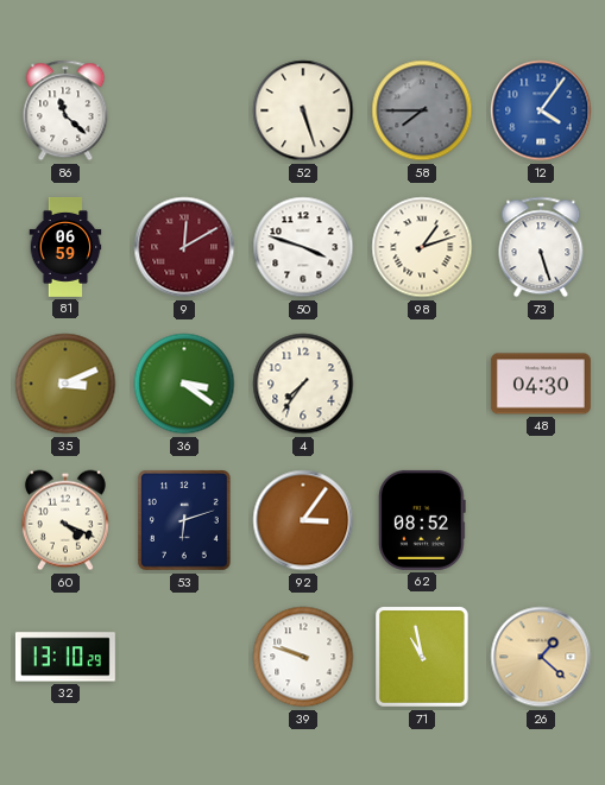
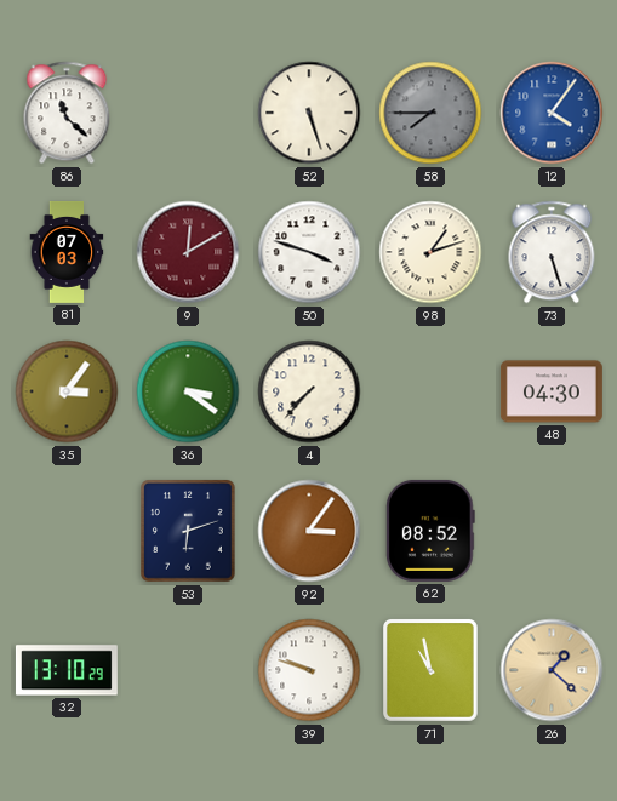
81: 06:59 -> 07:03
35: 3:11 -> 3:06
4: 7:36 -> 7:37
60: 4:19 -> none
